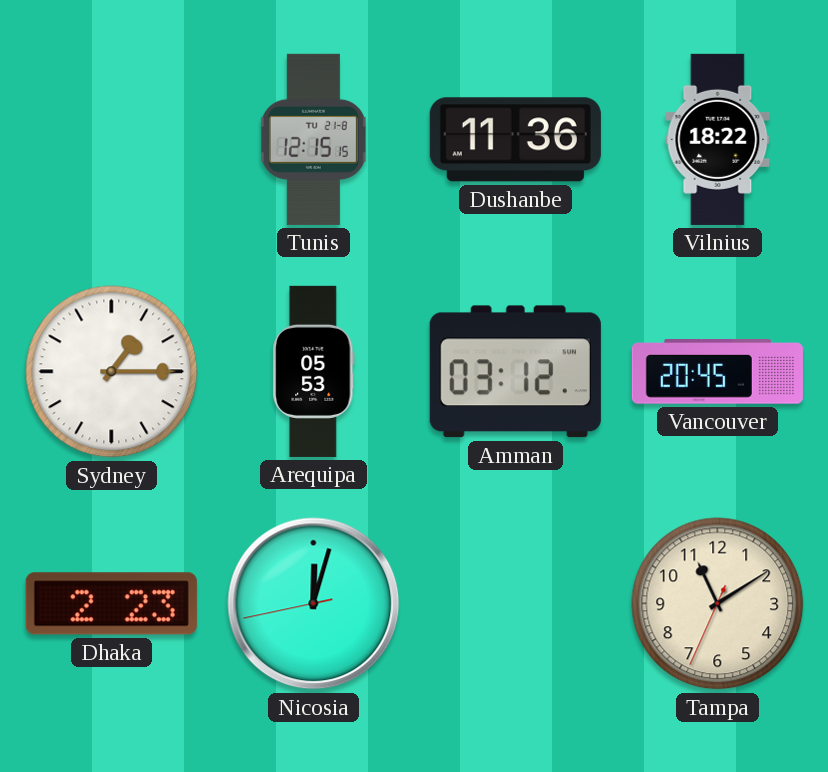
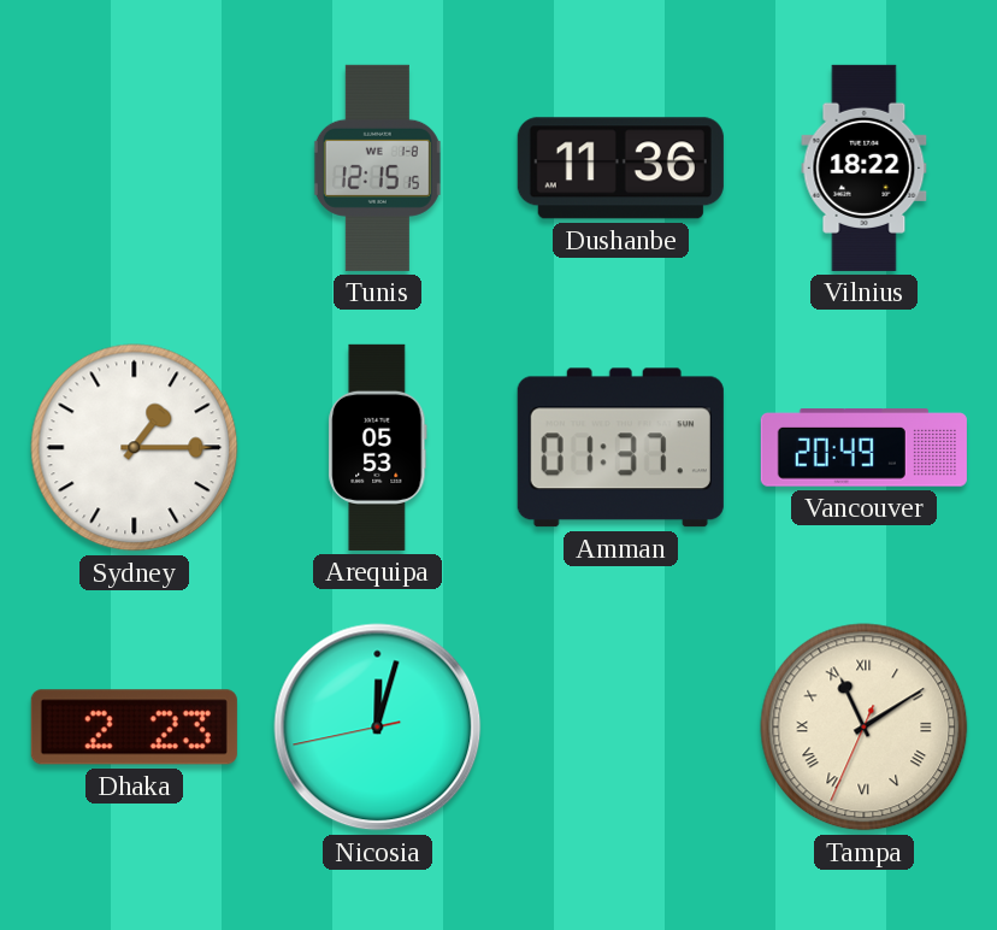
Tunis date: TU 21-8 -> WE 1-8
Amman: 03:12 -> 01:37
Vancouver: 20:45 -> 20:49
Tampa numerals: Arabic -> Roman
